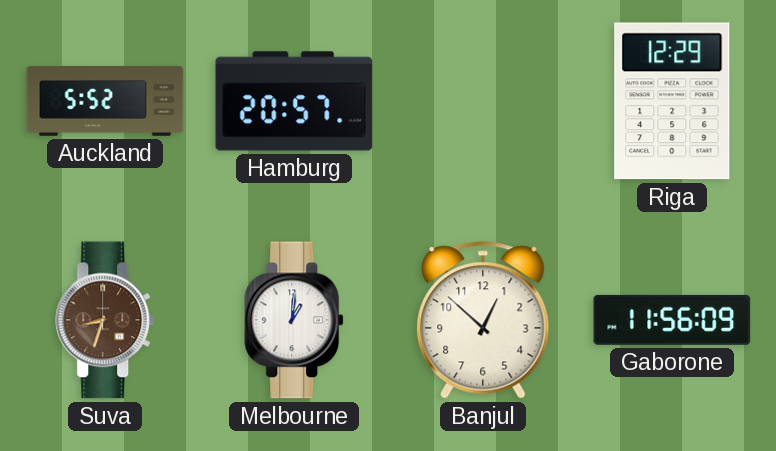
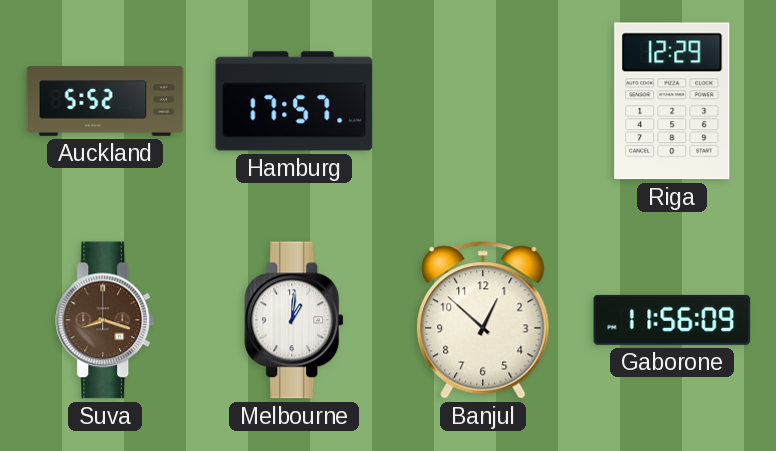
Hamburg: 20:57 -> 17:57
Suva: 8:33 -> 8:18
